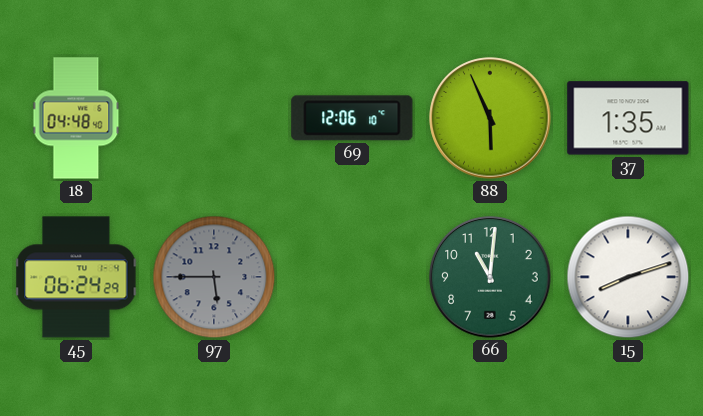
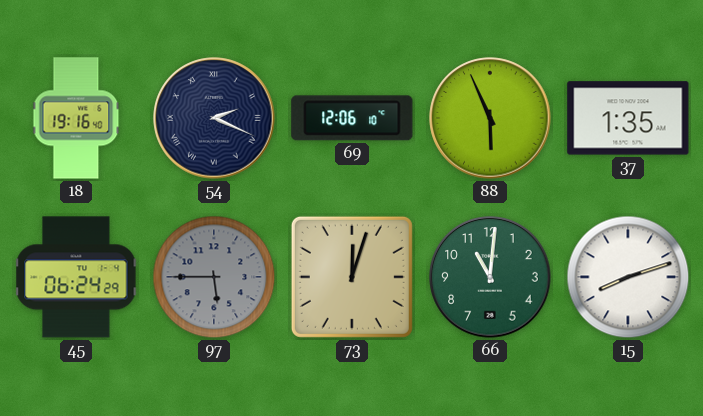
18: 04:48 -> 19:16
54: none -> 2:19
73: none -> 12:03
